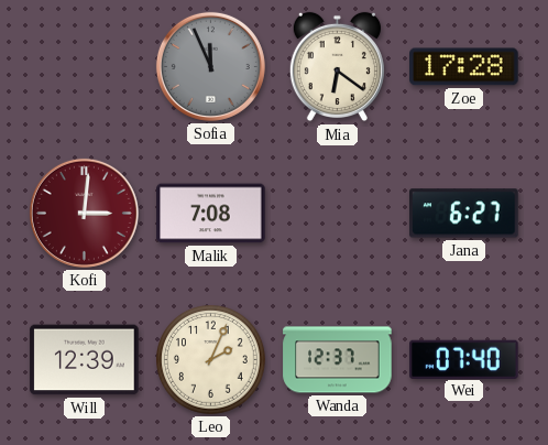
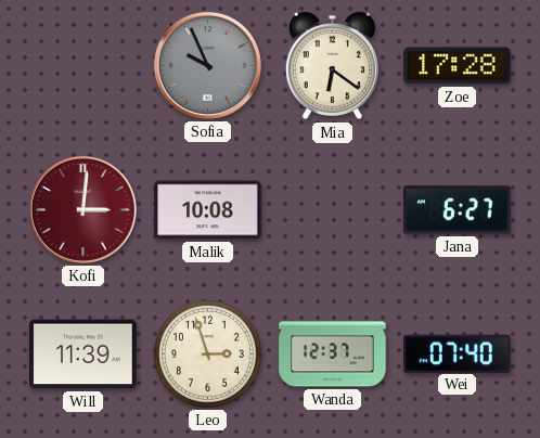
Sofia: 11:56 -> 9:56
Malik: 7:08 -> 10:08
Will: 12:39 -> 11:39
Leo: 2:04 -> 2:57
